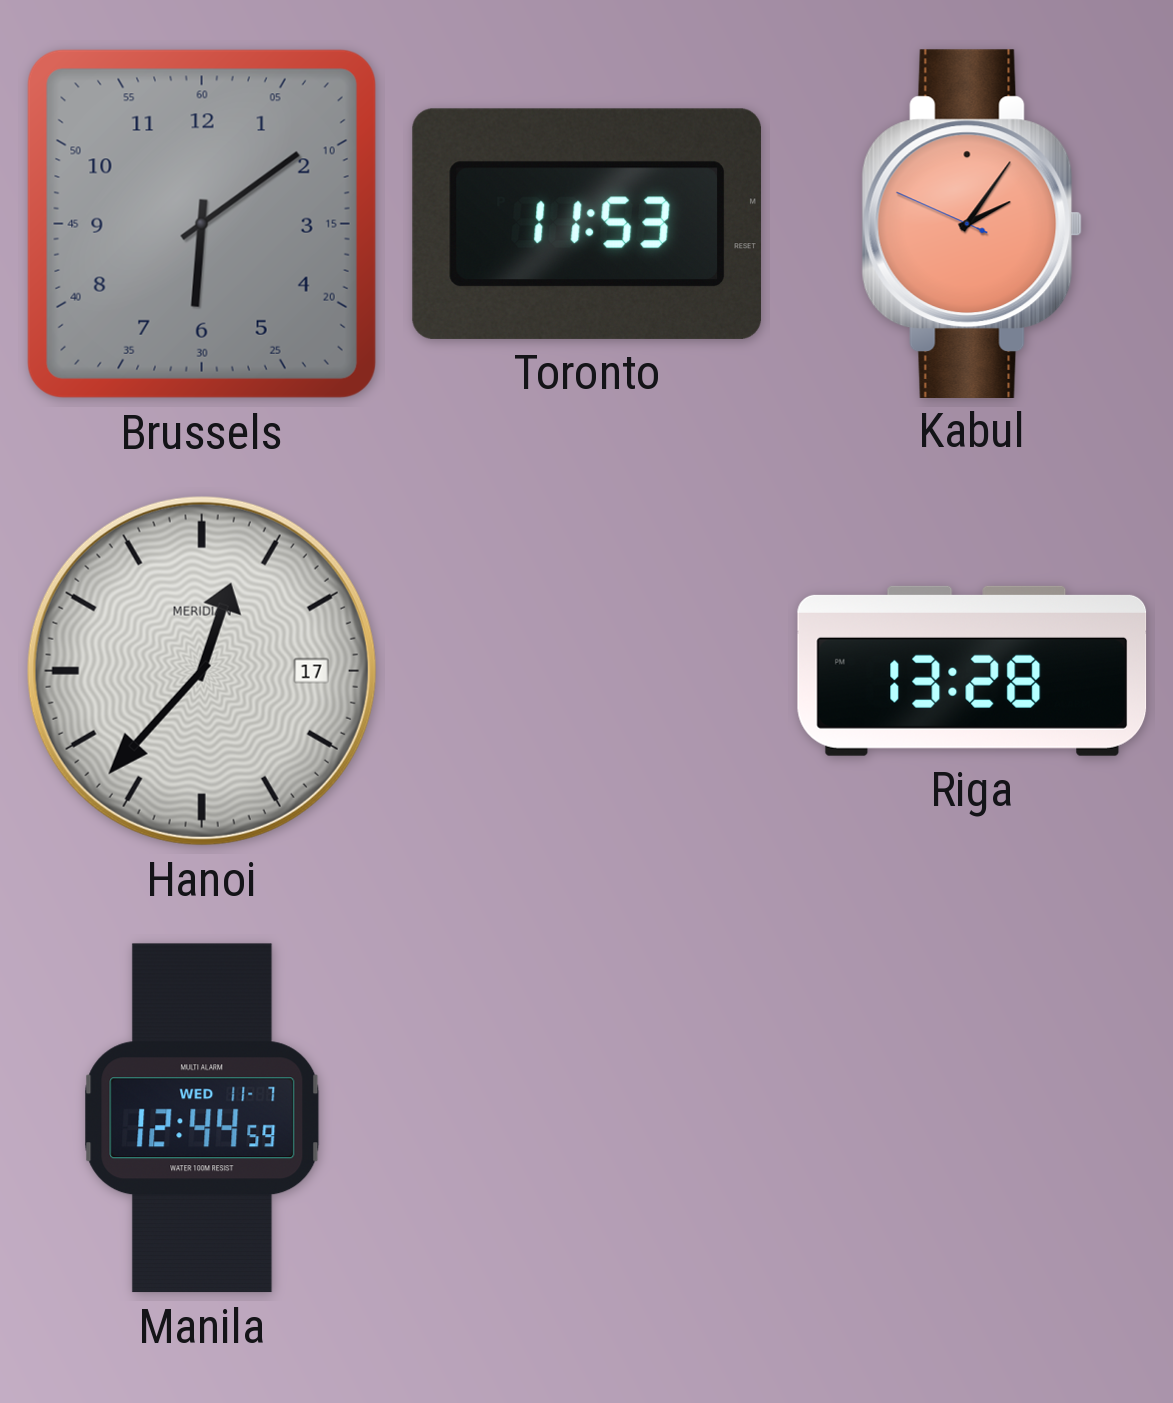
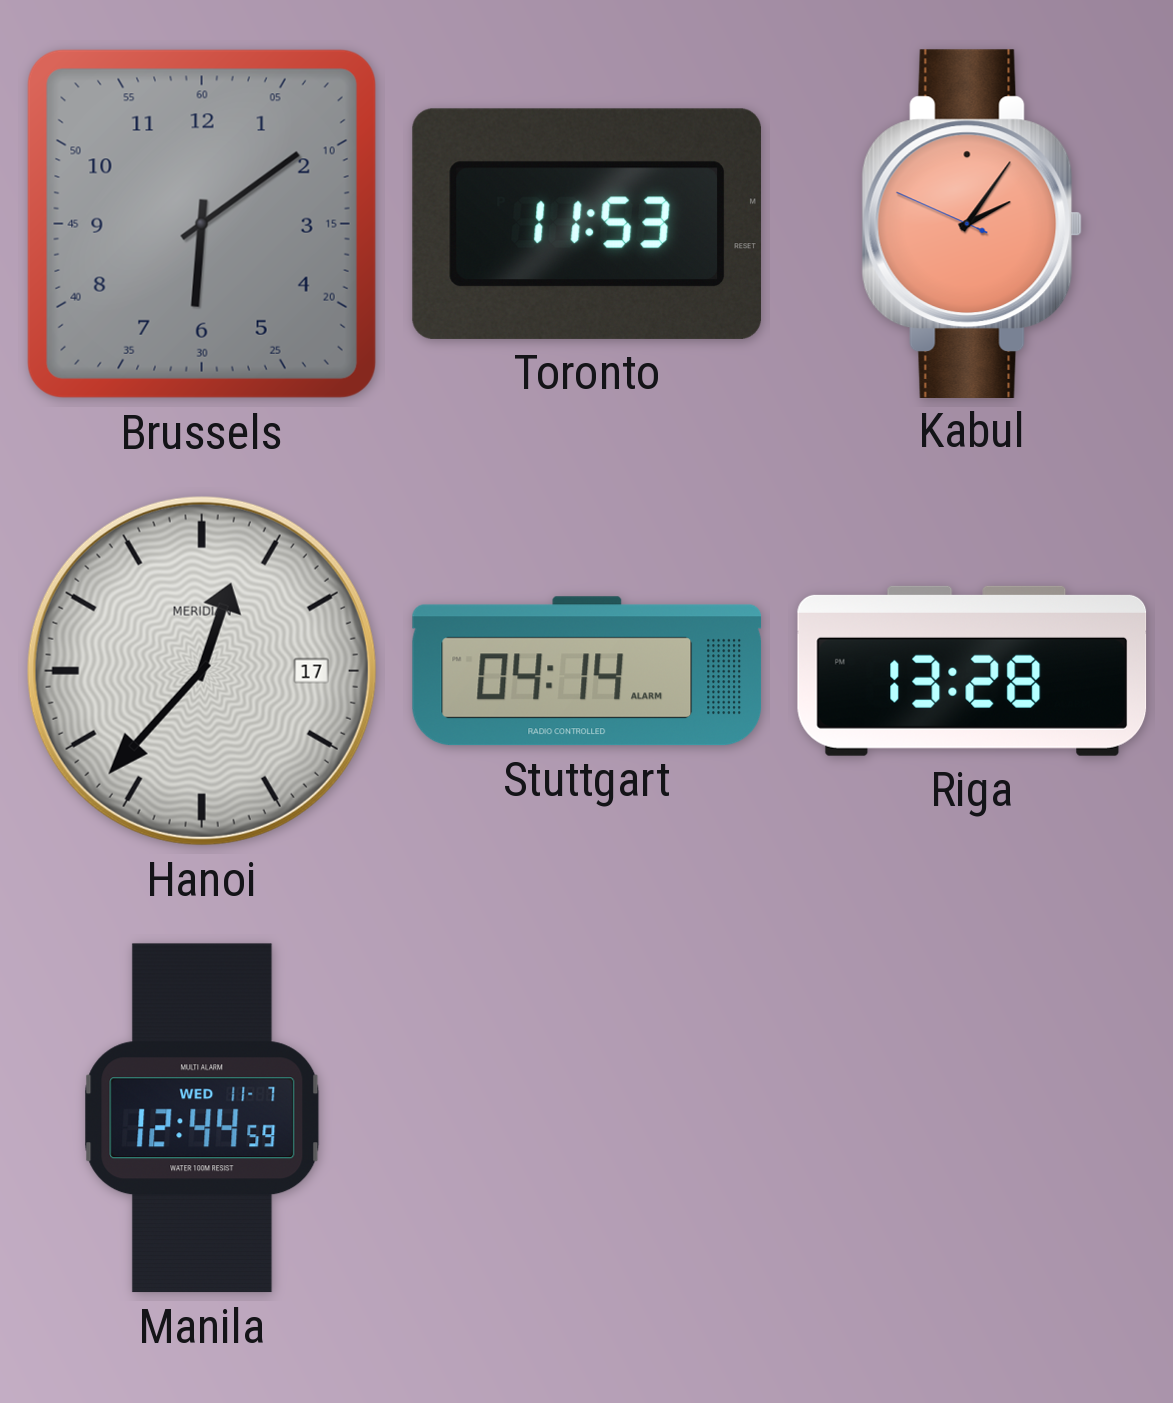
Stuttgart: none -> 04:14
